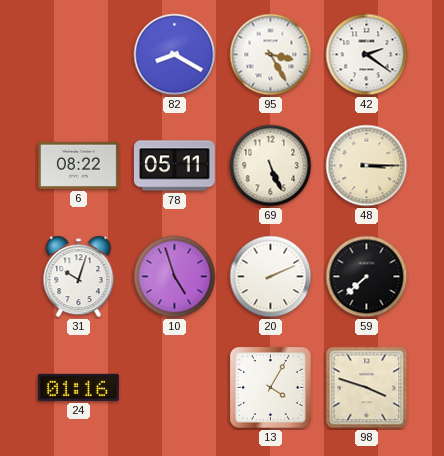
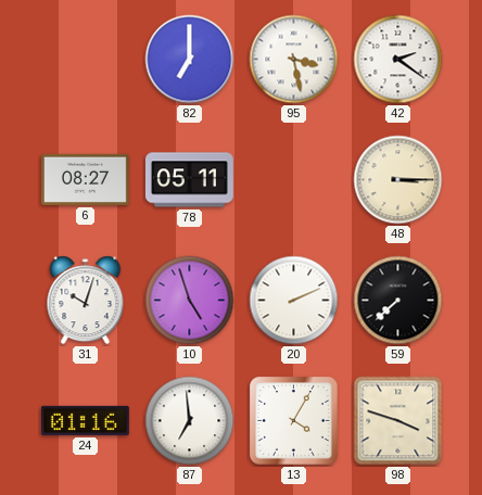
82: 8:20 -> 7:00
95: 3:25 -> 3:28
6: 08:22 -> 08:27
69: 5:26 -> none
87: none -> 6:59
